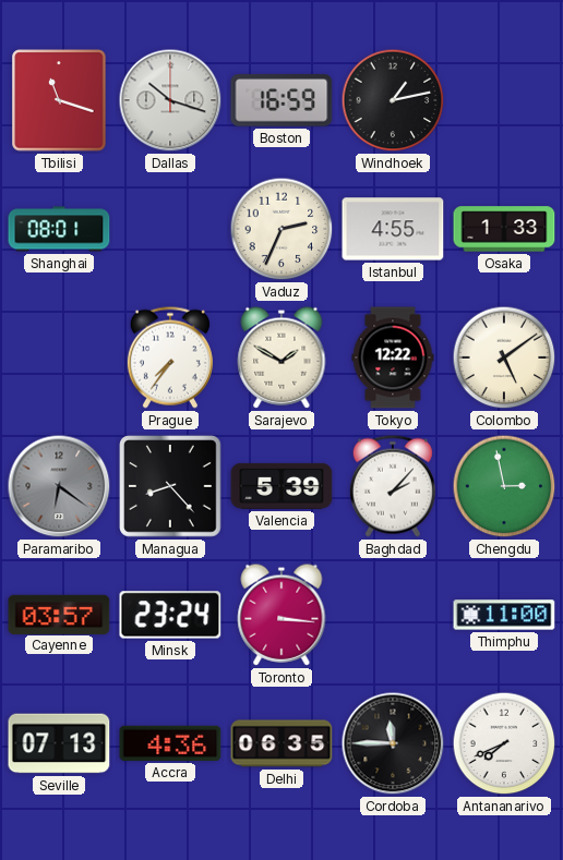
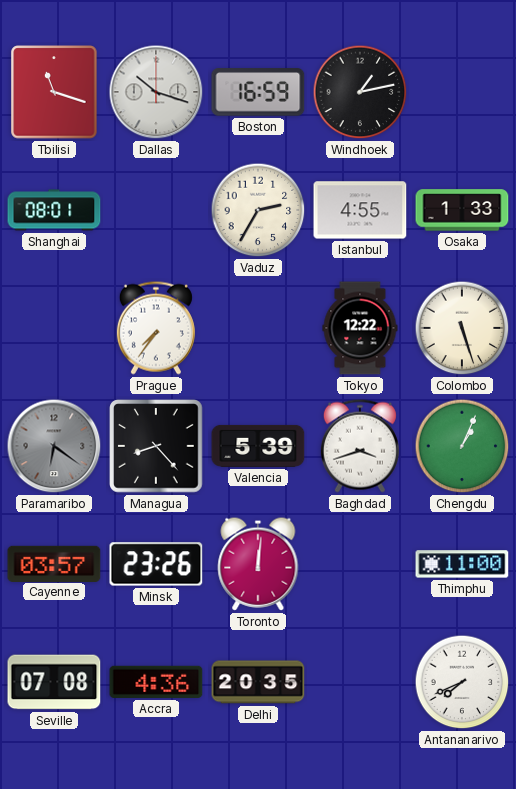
Vaduz: 2:34 -> 2:35
Sarajevo: 1:50 -> none
Colombo: 5:09 -> 5:27
Baghdad: 2:07 -> 3:42
Chengdu: 2:58 -> 1:04
Minsk: 23:24 -> 23:26
Toronto: 3:16 -> 12:01
Seville: 07:13 -> 07:08
Delhi: 06:35 -> 20:35
Cordoba: 11:45 -> none
